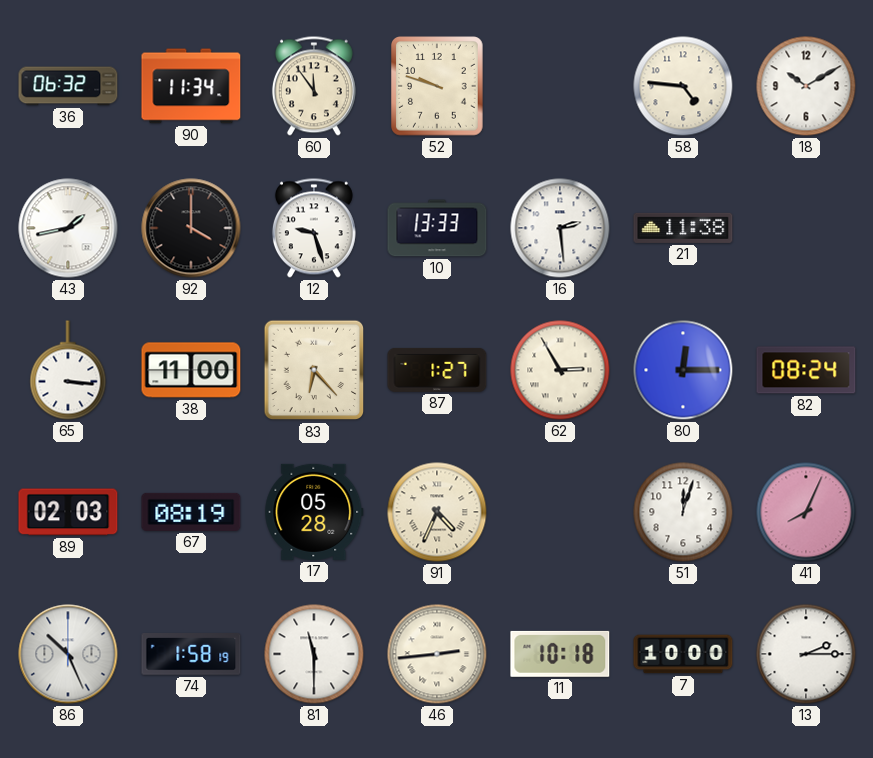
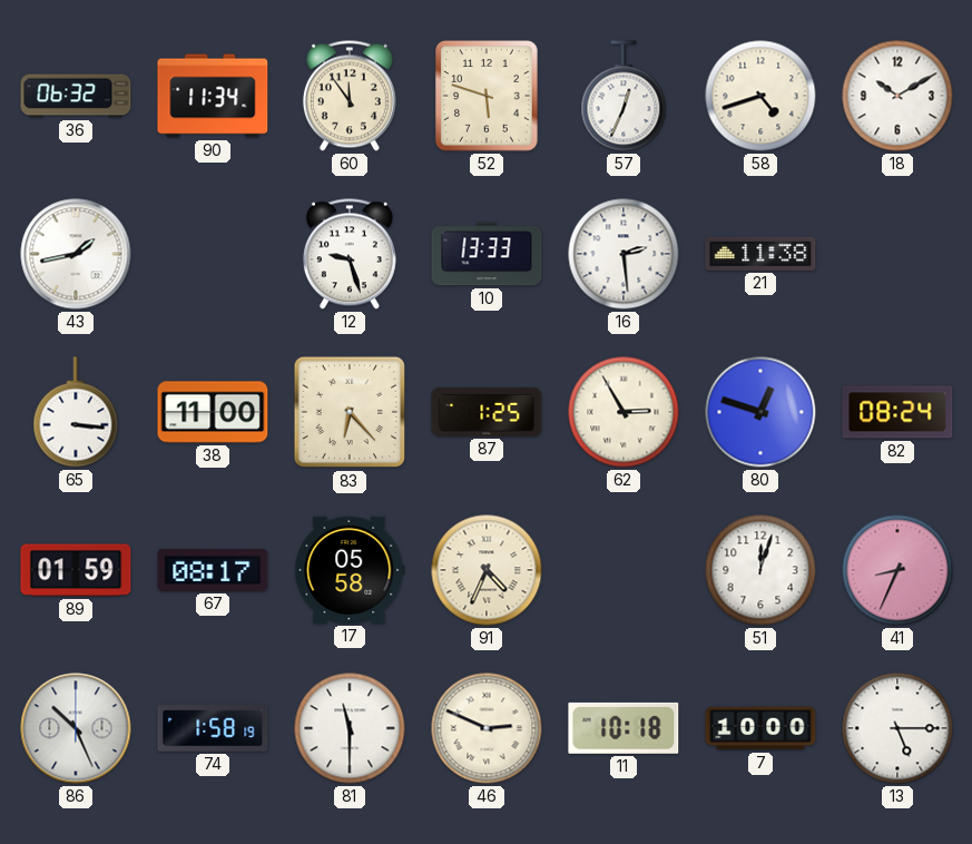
52: 9:48 -> 5:48
57: none -> 12:34
58: 4:46 -> 4:42
92: 4:00 -> none
87: 1:27 -> 1:25
80: 12:15 -> 12:48
89: 02:03 -> 01:59
67: 08:19 -> 08:17
17: 05:28 -> 05:58
41: 8:04 -> 8:34
46: 2:44 -> 2:49
13: 2:15 -> 5:15
